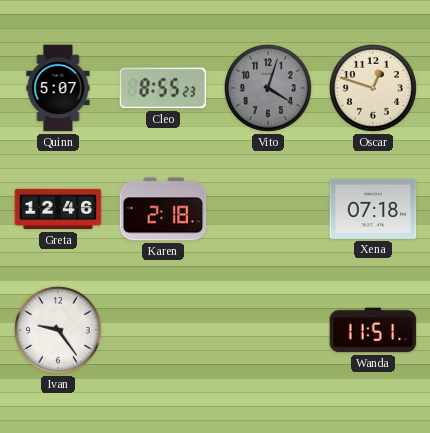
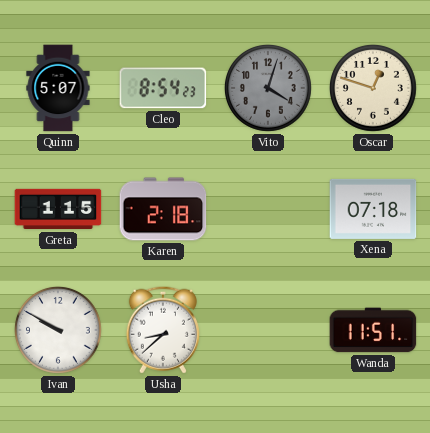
Cleo: 8:55 -> 8:54
Greta: 12:46 -> 1:15
Ivan: 9:24 -> 9:50
Usha: none -> 8:38
